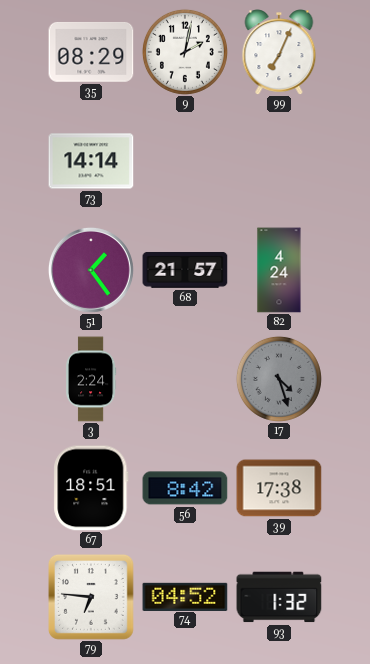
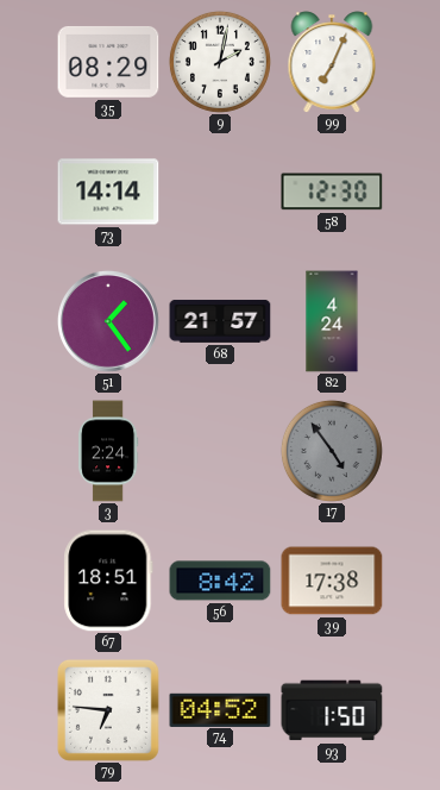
58: none -> 12:30
17: 4:27 -> 4:54
93: 1:32 -> 1:50
